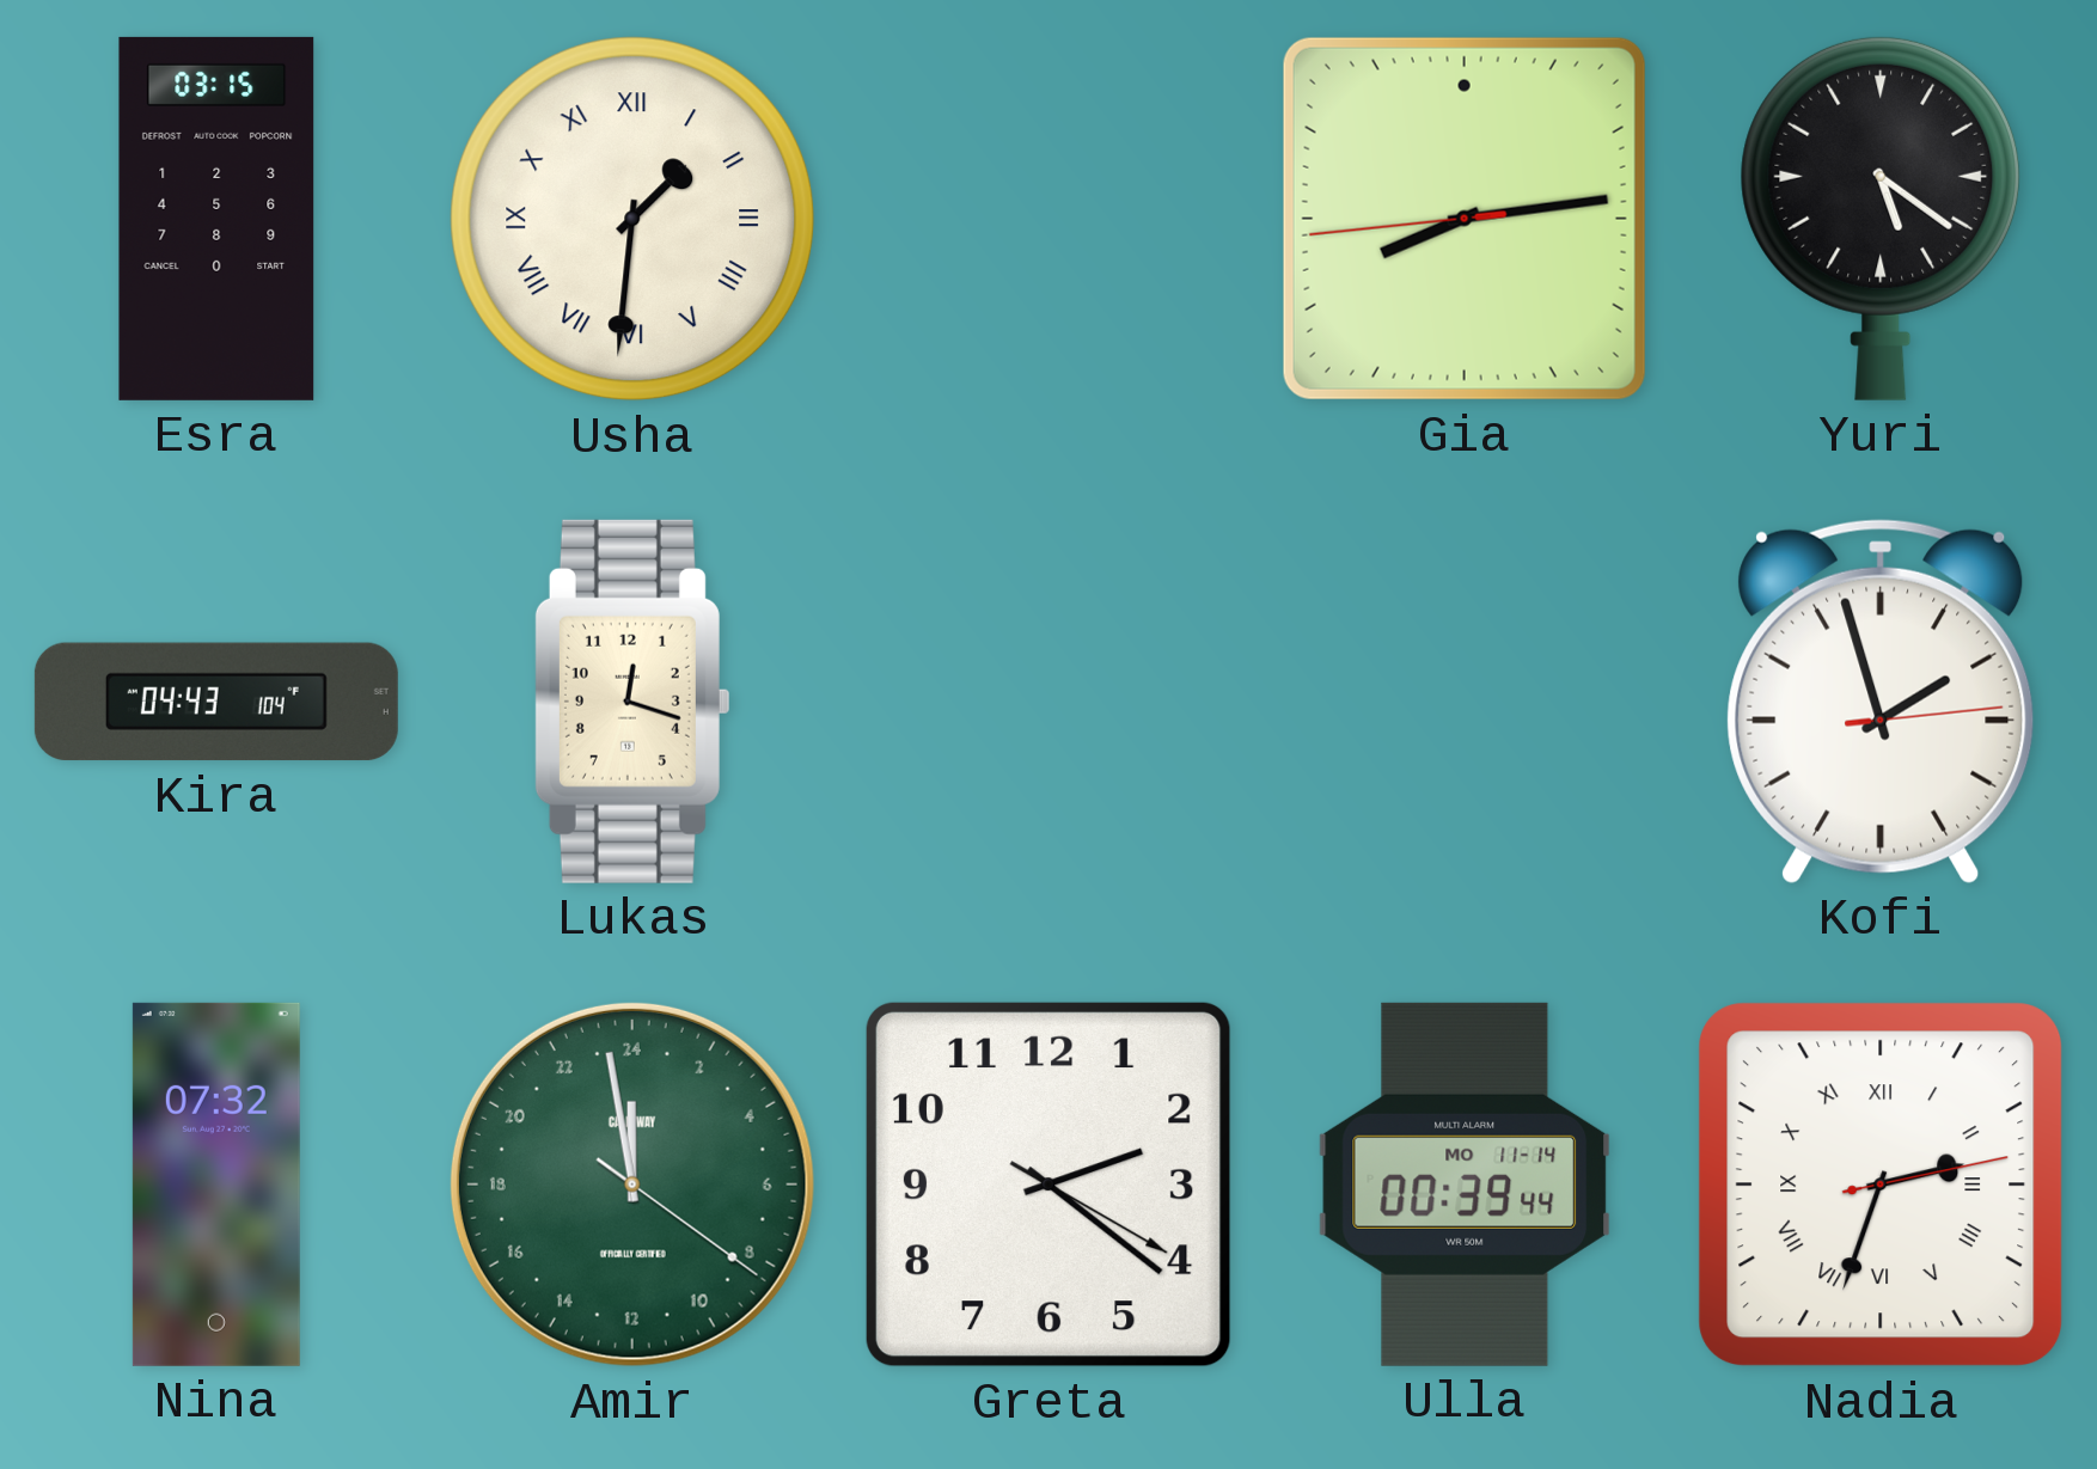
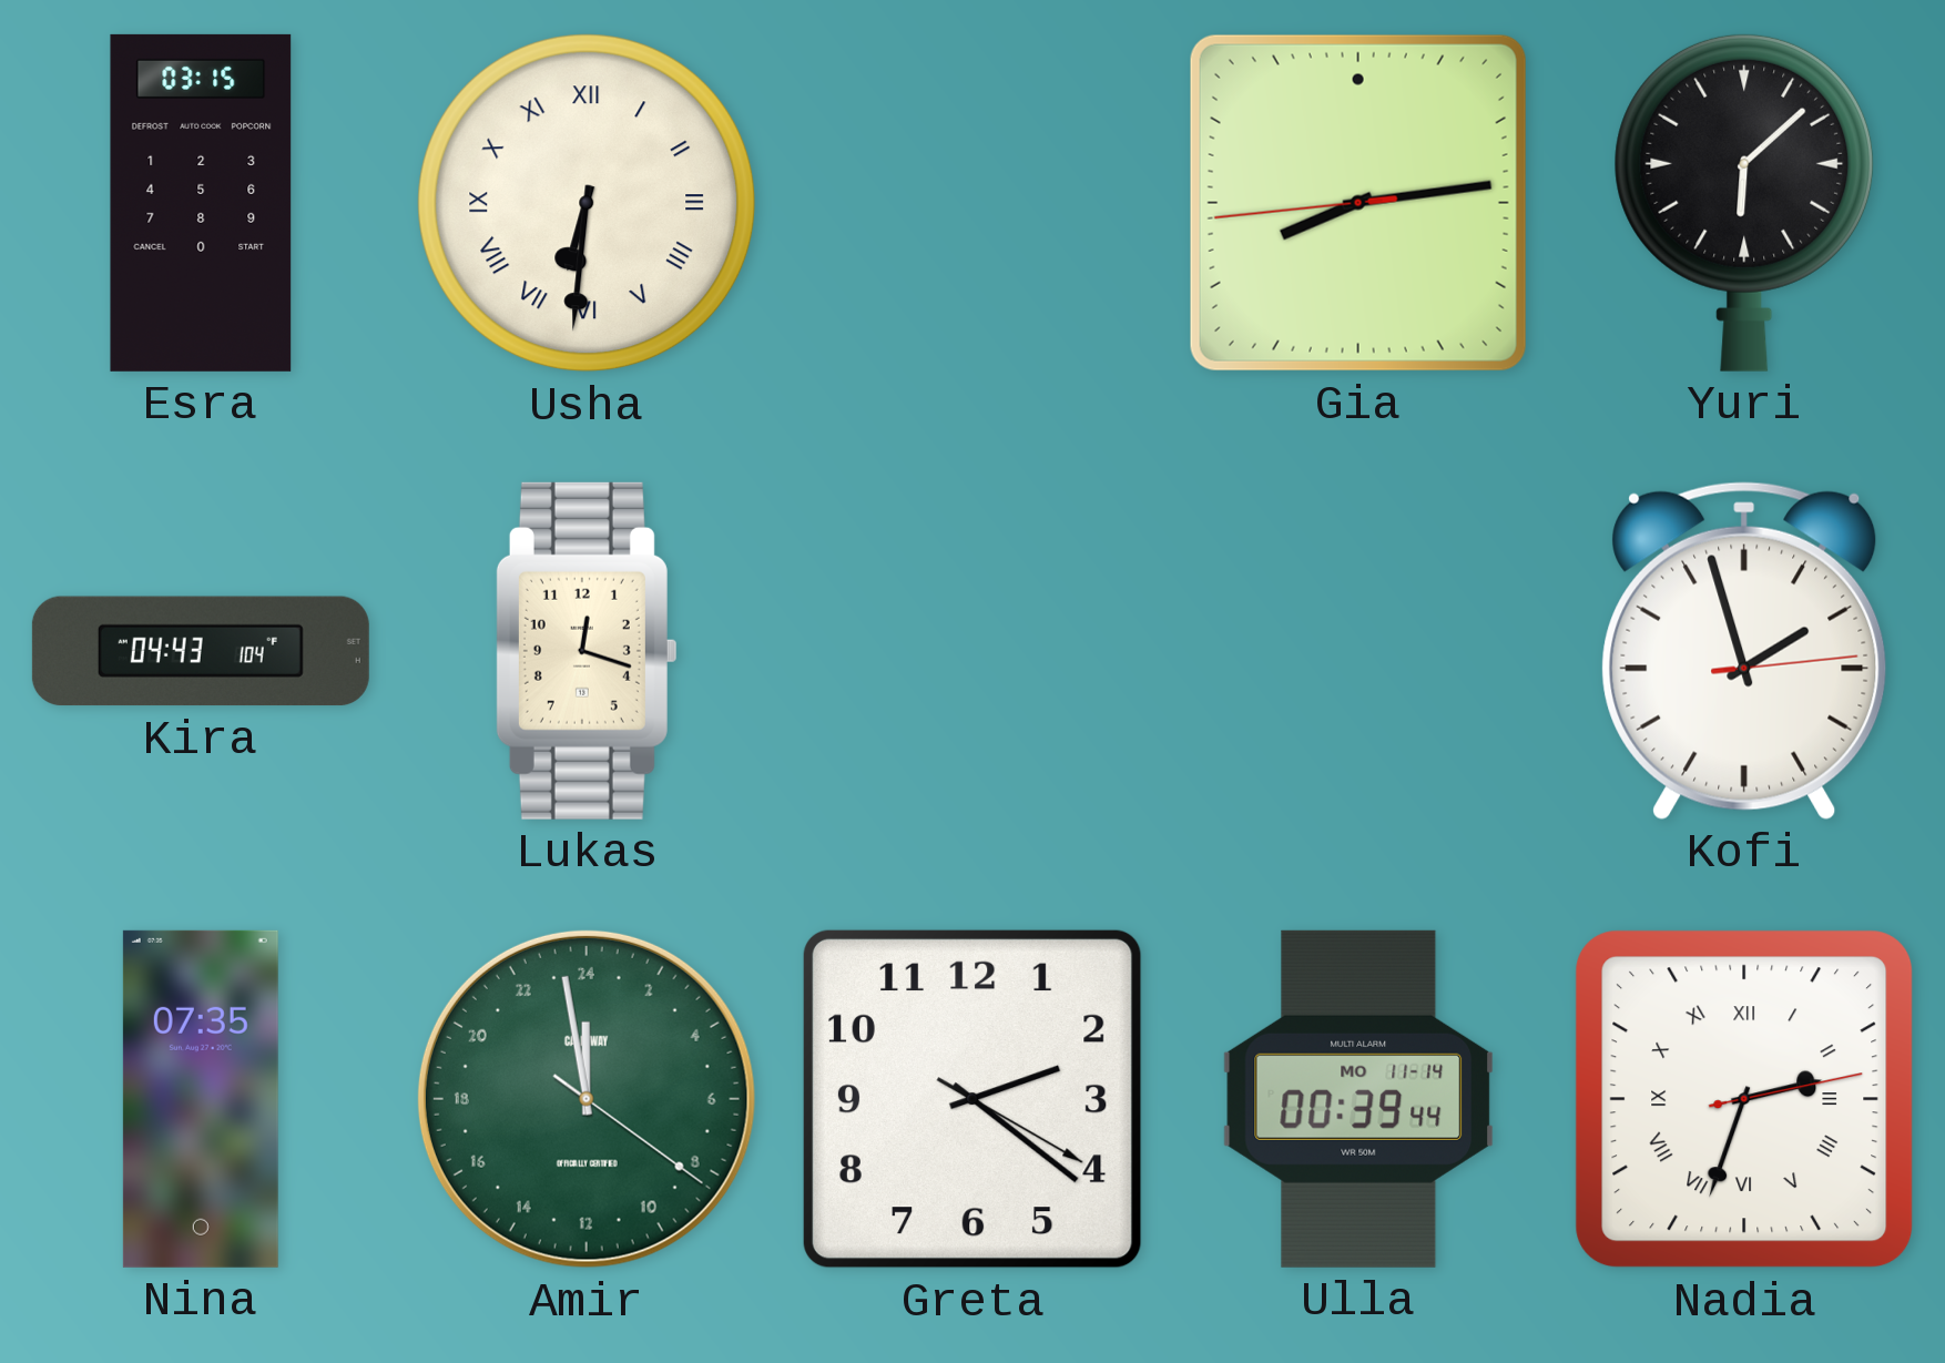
Usha: 1:31 -> 6:31
Yuri: 5:21 -> 6:08
Nina: 07:32 -> 07:35
